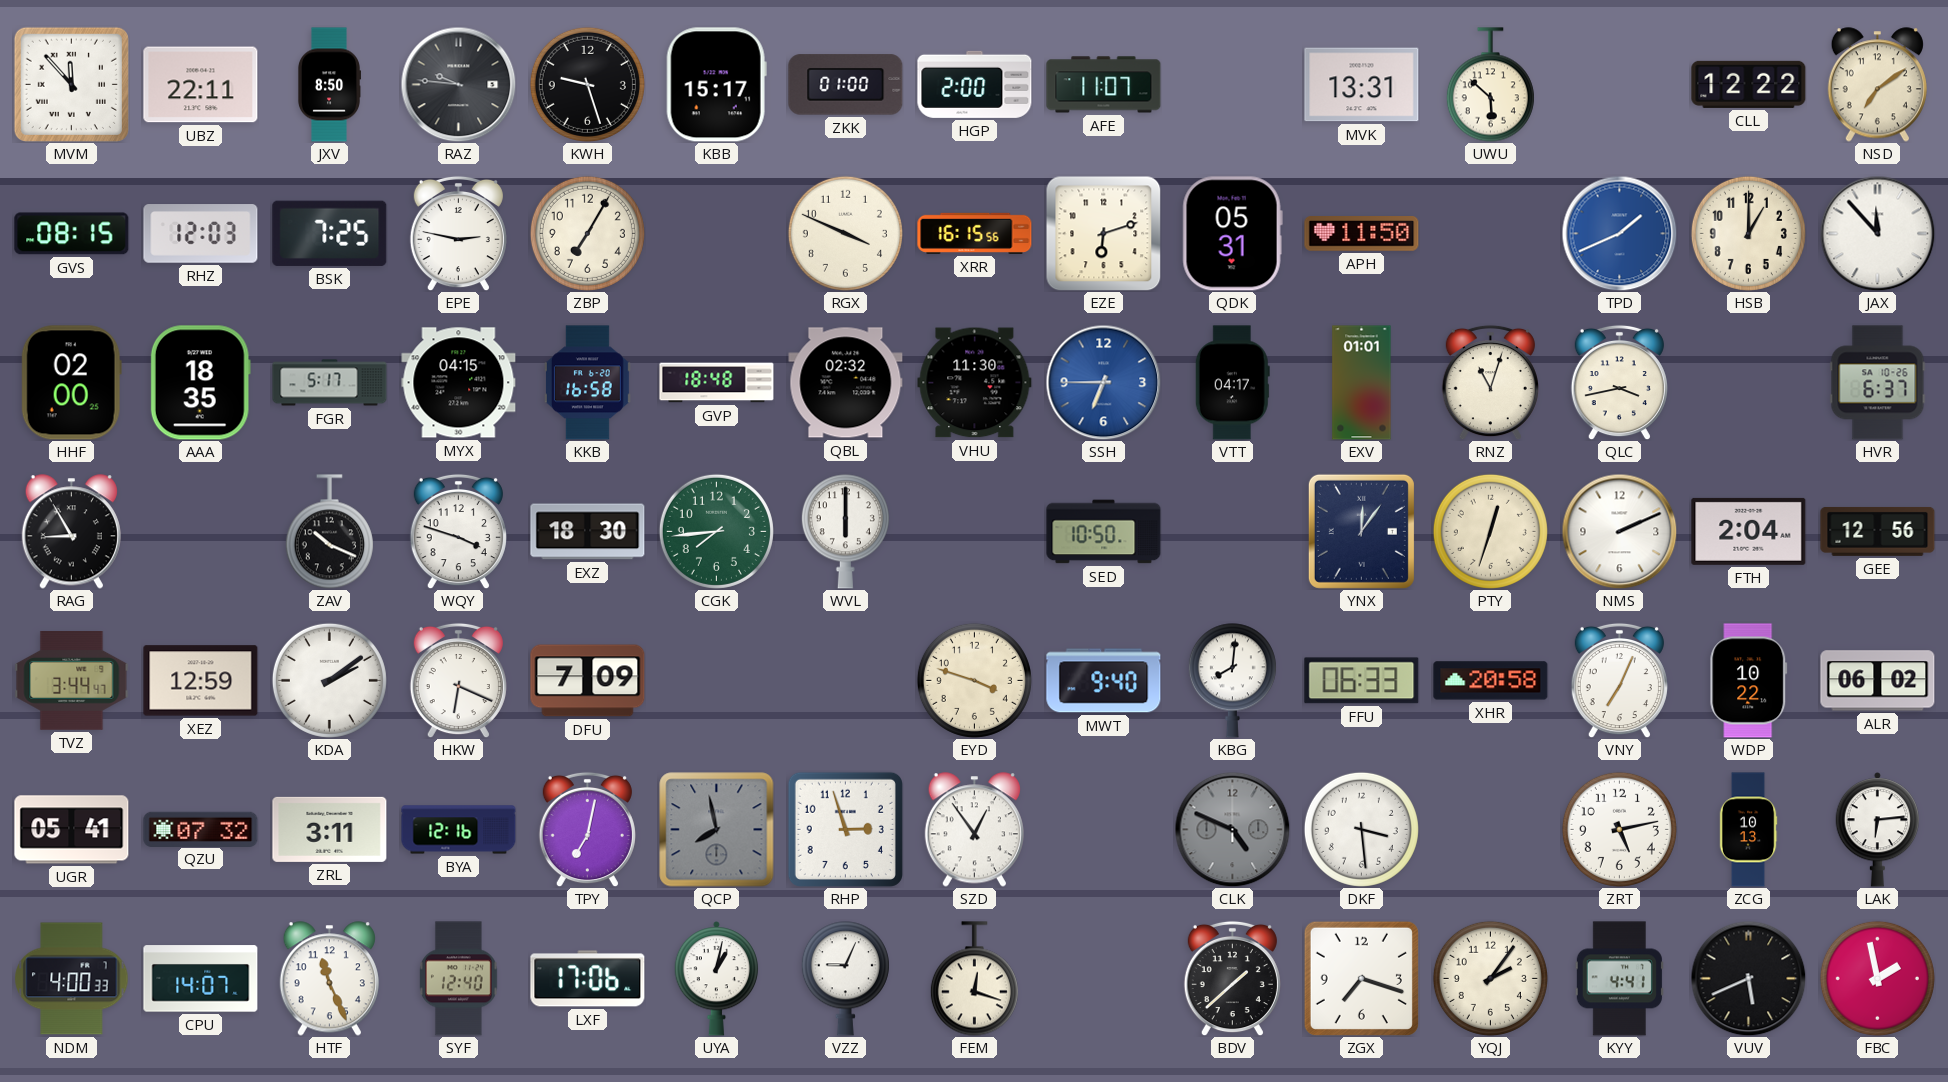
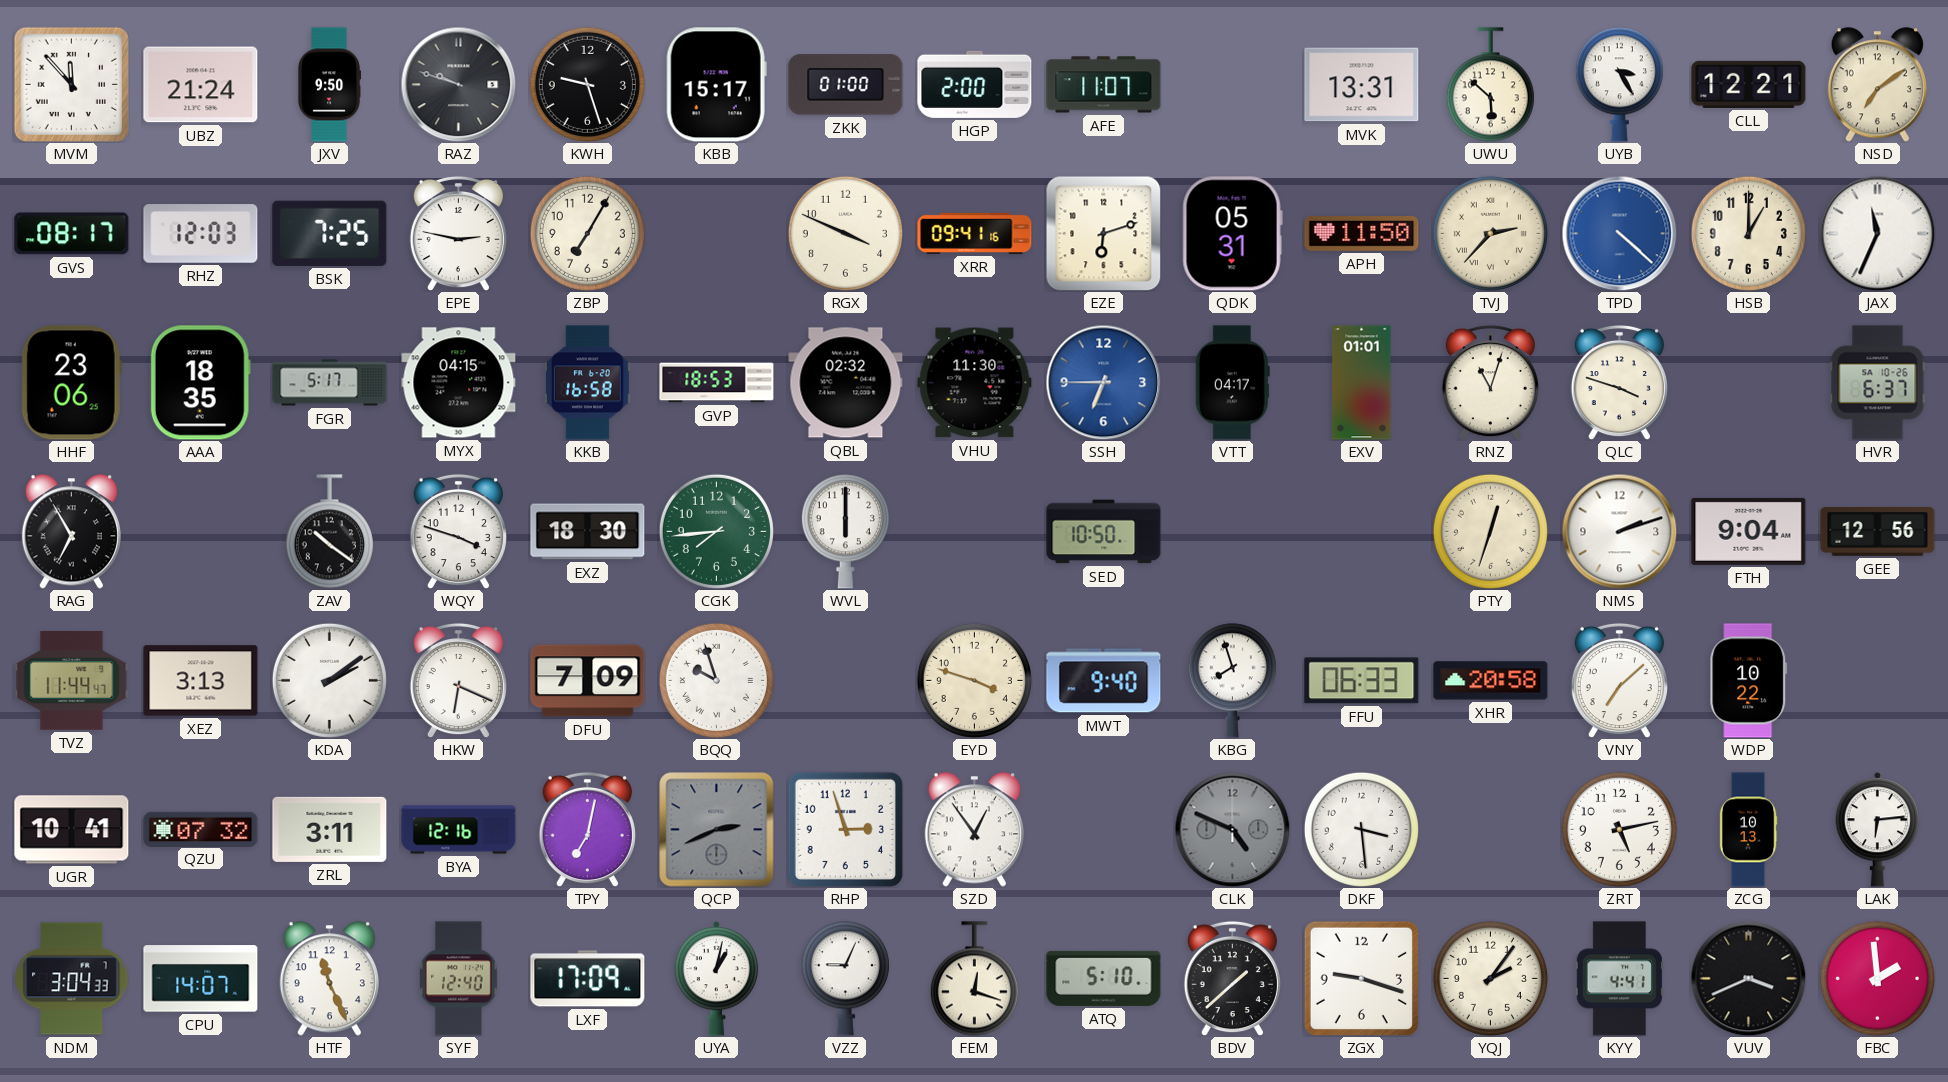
UBZ: 22:11 -> 21:24
JXV: 8:50 -> 9:50
RAZ: 9:46 -> 9:48
UYB: none -> 3:25
CLL: 12:22 -> 12:21
GVS: 08:15 -> 08:17
XRR: 16:15 -> 09:41
TVJ: none -> 2:37
TPD: 1:41 -> 4:22
JAX: 11:53 -> 11:34
HHF: 02:00 -> 23:06
GVP: 18:48 -> 18:53
QLC: 3:43 -> 3:48
RAG: 8:55 -> 6:55
ZAV: 10:19 -> 10:21
YNX: 12:06 -> none
NMS: 2:11 -> 2:12
FTH: 2:04 -> 9:04
TVZ: 3:44 -> 11:44
XEZ: 12:59 -> 3:13
BQQ: none -> 9:57
KBG: 8:01 -> 7:57
VNY: 7:04 -> 7:08
ALR: 06:02 -> none
UGR: 05:41 -> 10:41
QCP: 7:58 -> 2:41
NDM: 4:00 -> 3:04
LXF: 17:06 -> 17:09
ATQ: none -> 5:10
ZGX: 7:18 -> 9:18
VUV: 5:41 -> 3:41
FBC: 1:58 -> 1:59
